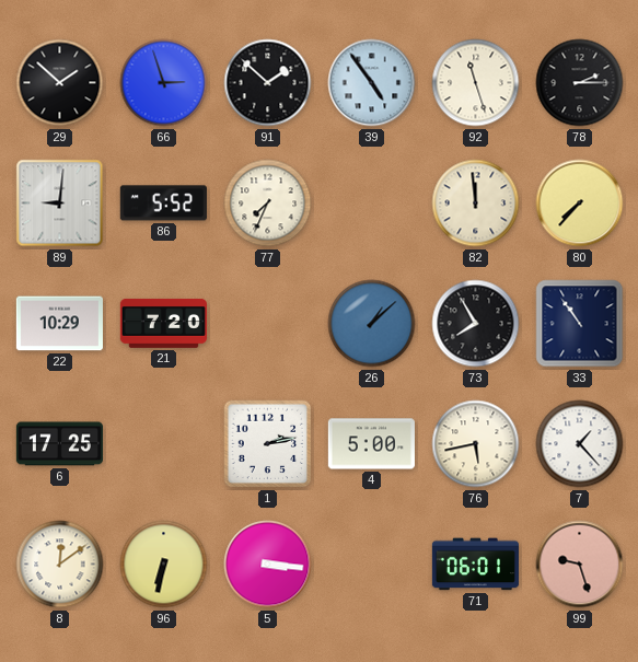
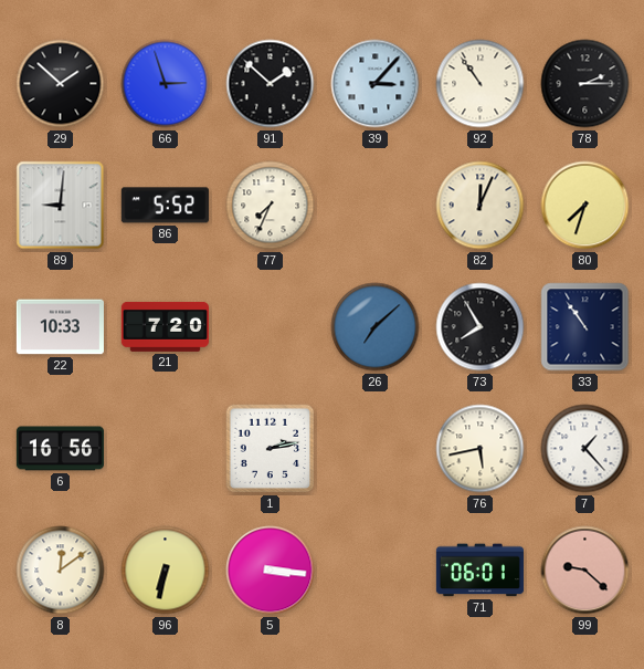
39: 4:54 -> 3:07
92: 11:27 -> 10:54
82: 11:59 -> 12:04
80: 7:37 -> 7:33
22: 10:29 -> 10:33
26: 1:08 -> 7:08
6: 17:25 -> 16:56
4: 5:00 -> none
99: 9:27 -> 9:22
